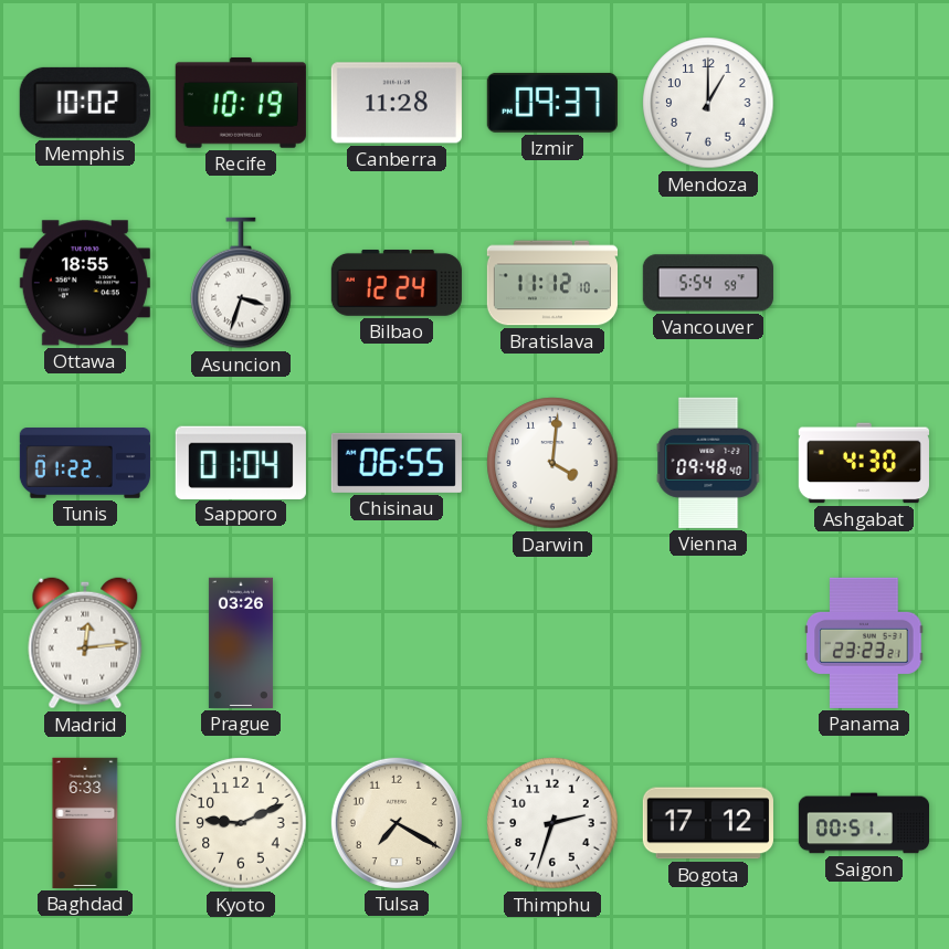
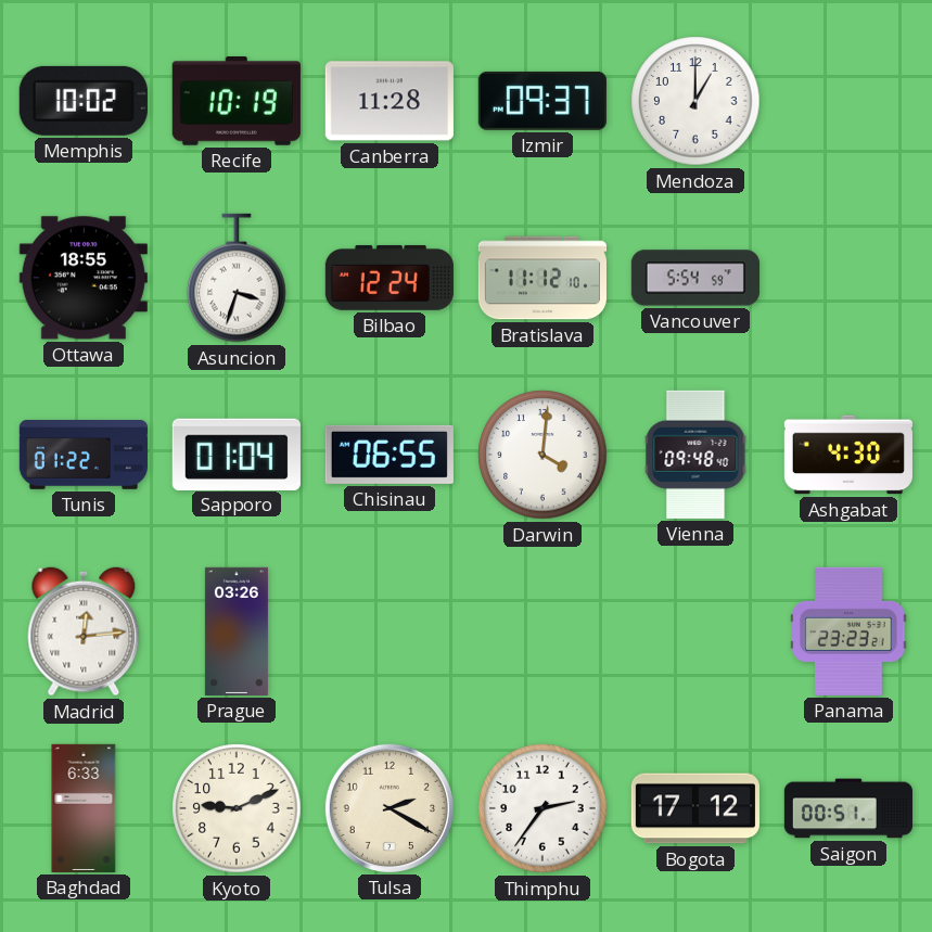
Tulsa: 7:20 -> 2:20
Thimphu: 2:33 -> 2:36
